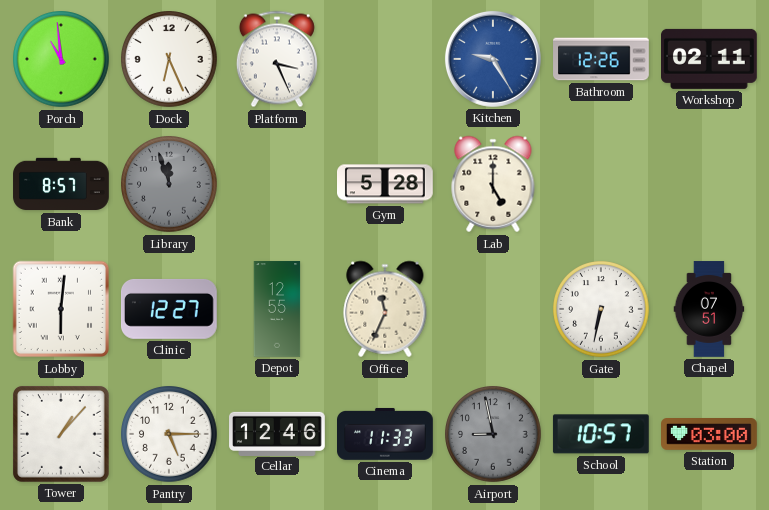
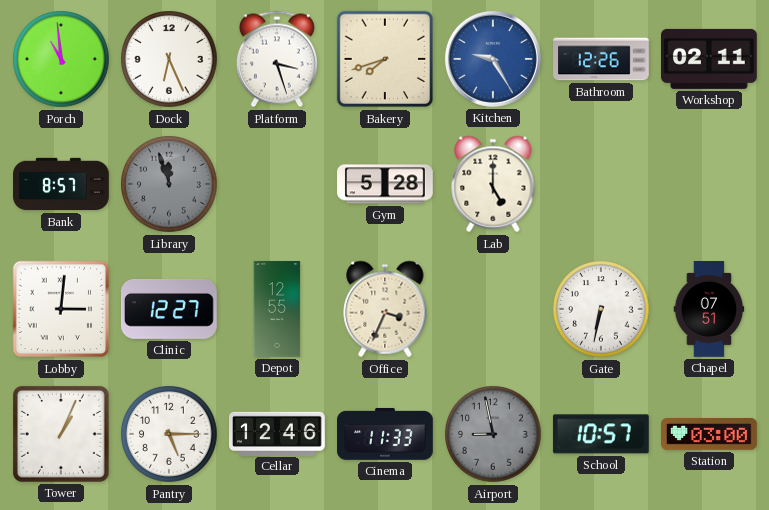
Platform: 3:26 -> 3:27
Bakery: none -> 7:42
Lobby: 6:01 -> 3:01
Office: 11:34 -> 3:34
Tower: 1:07 -> 1:04
